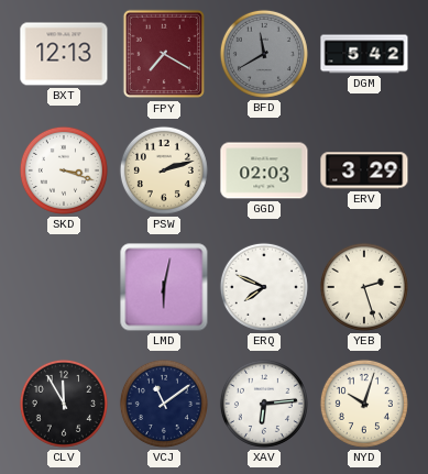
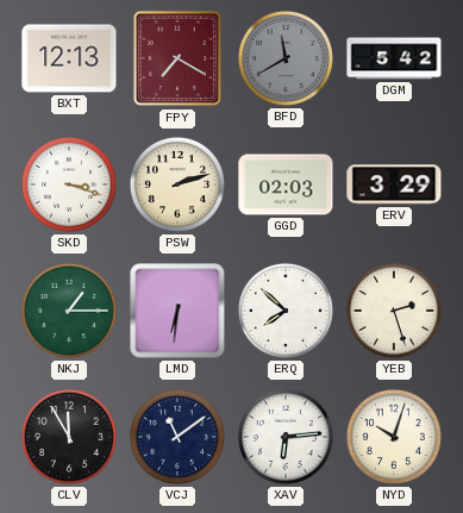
NKJ: none -> 1:15
LMD: 6:02 -> 6:31
ERQ: 7:49 -> 7:52
